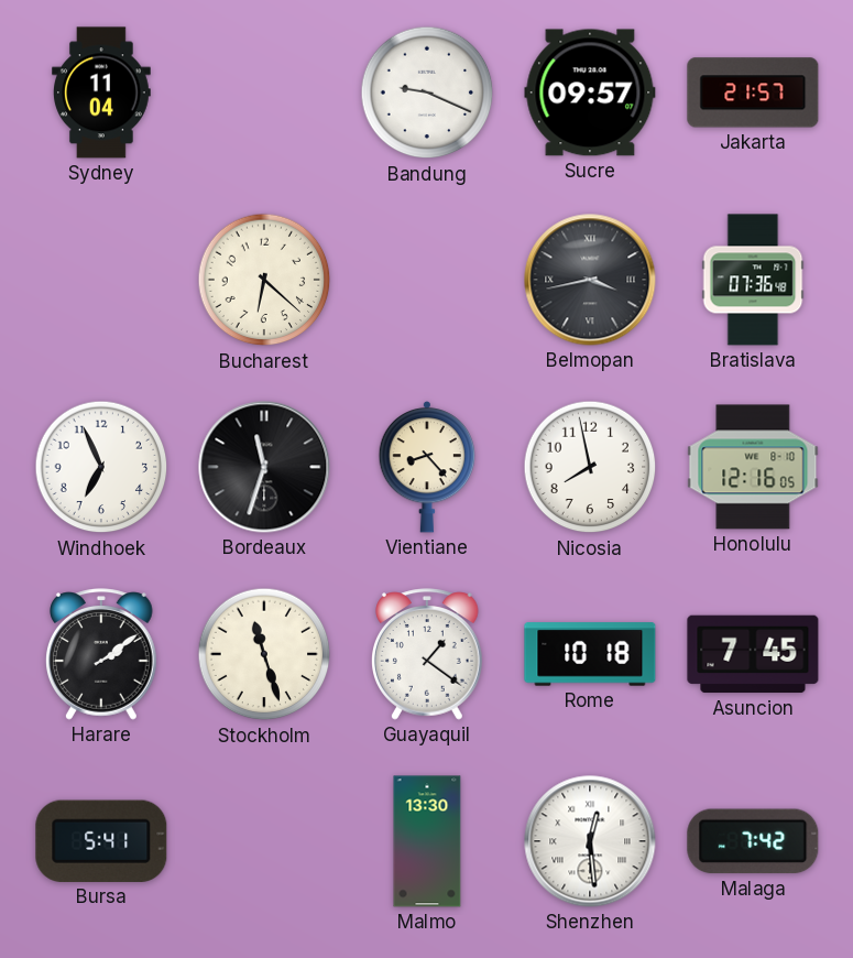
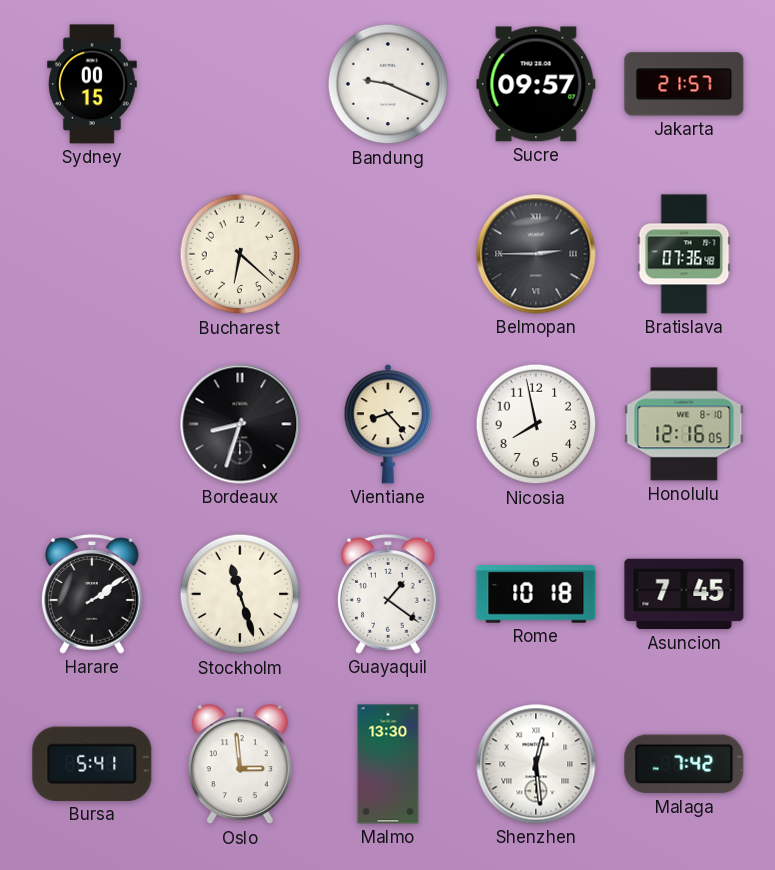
Sydney: 11:04 -> 00:15
Belmopan: 3:43 -> 2:45
Windhoek: 6:56 -> none
Bordeaux: 11:33 -> 8:33
Oslo: none -> 2:59
